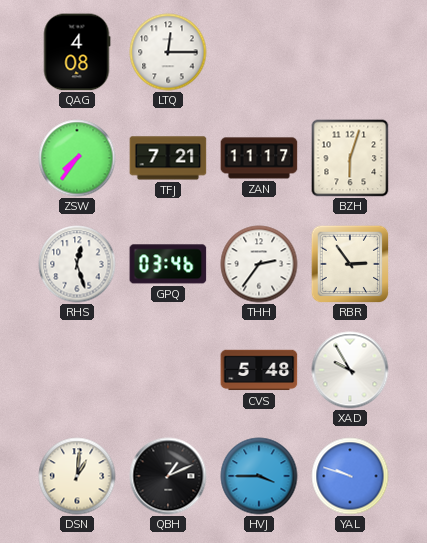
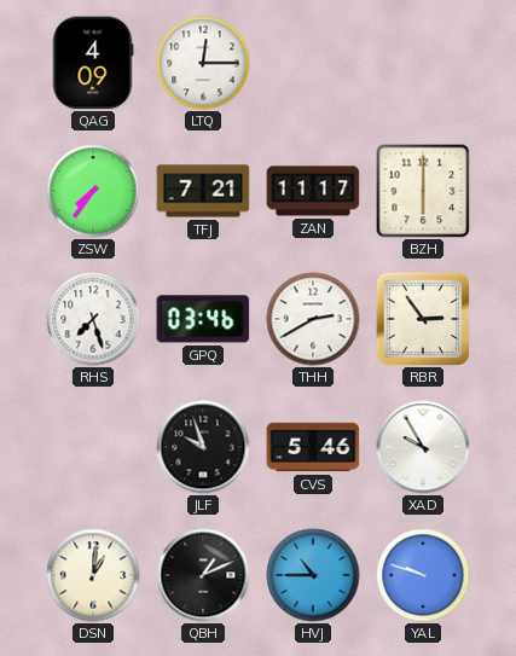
QAG: 4:08 -> 4:09
BZH: 6:03 -> 6:00
RHS: 12:27 -> 7:27
THH: 2:36 -> 2:40
JLF: none -> 9:57
CVS: 5:48 -> 5:46
HVJ: 3:45 -> 10:45
